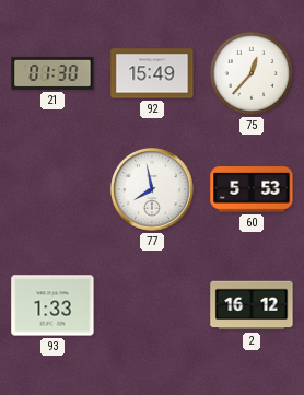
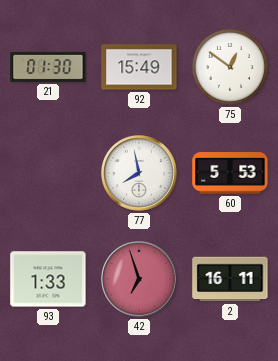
75: 12:37 -> 12:51
42: none -> 6:57
2: 16:12 -> 16:11
